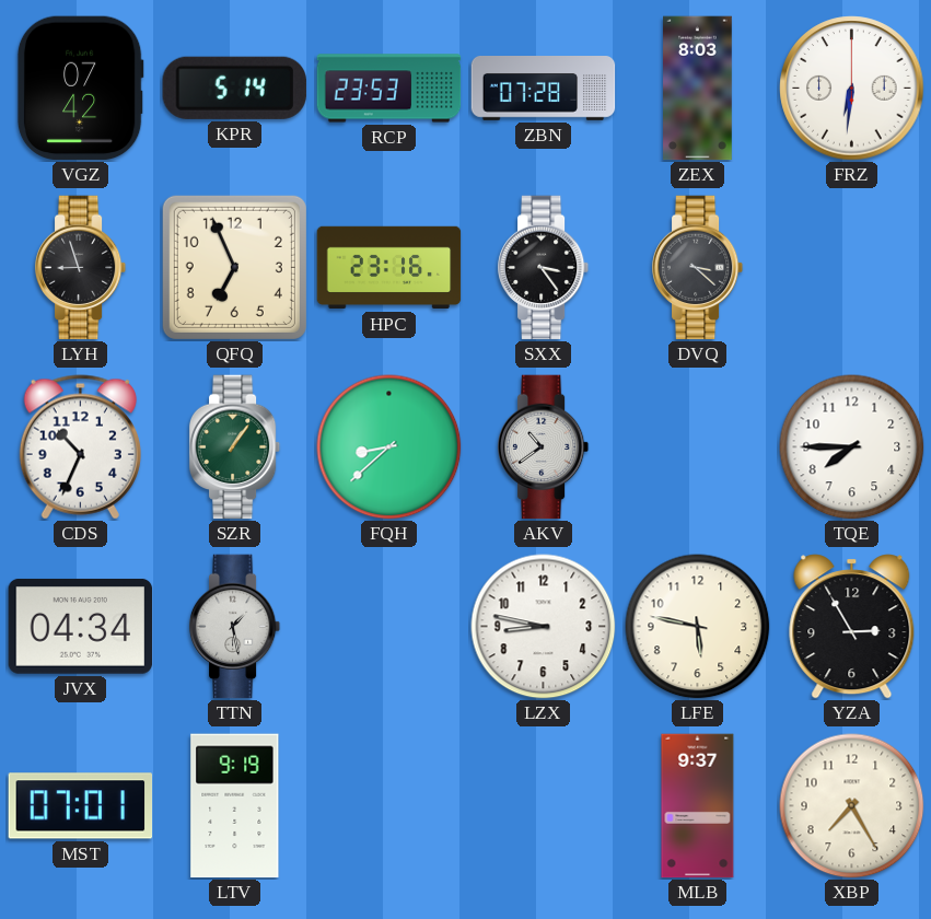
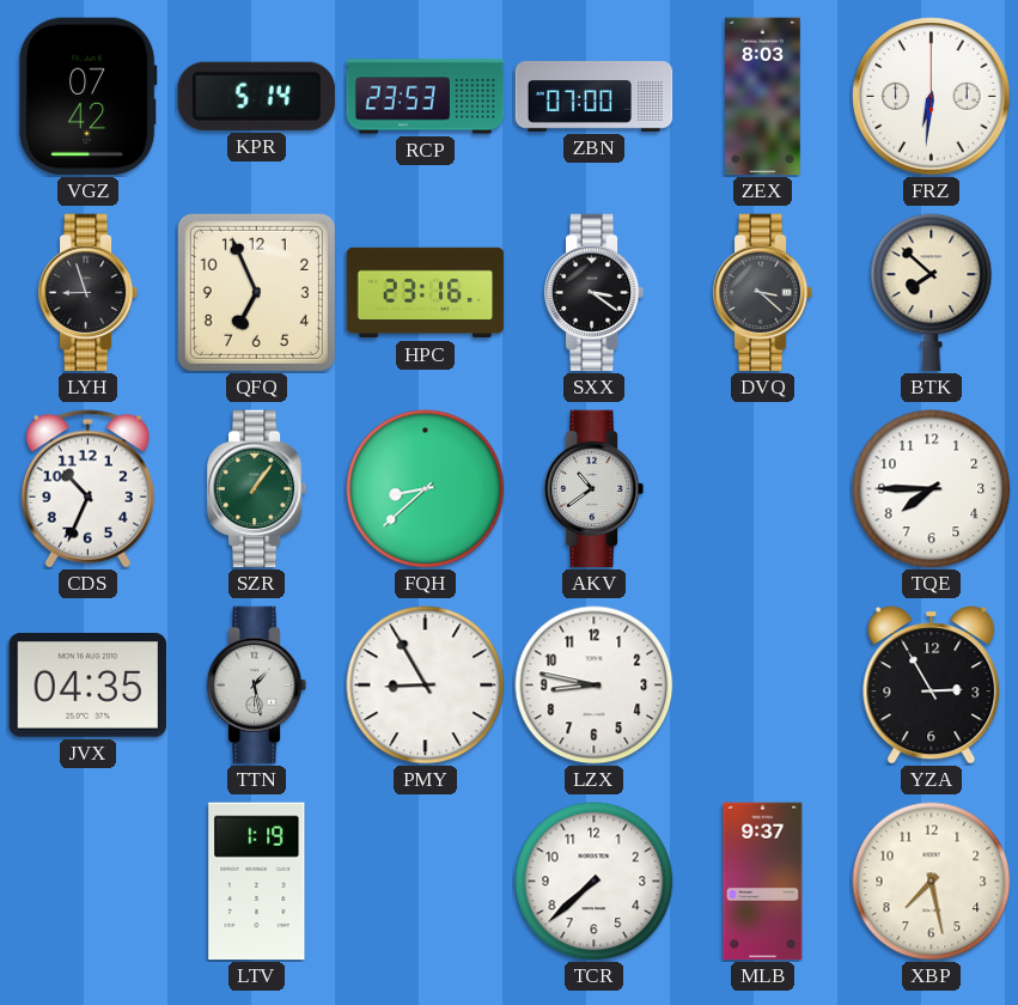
ZBN: 07:28 -> 07:00
SXX: 3:24 -> 3:21
BTK: none -> 7:52
JVX: 04:34 -> 04:35
PMY: none -> 8:55
LFE: 5:47 -> none
MST: 07:01 -> none
LTV: 9:19 -> 1:19
TCR: none -> 7:38
XBP: 7:25 -> 7:28
